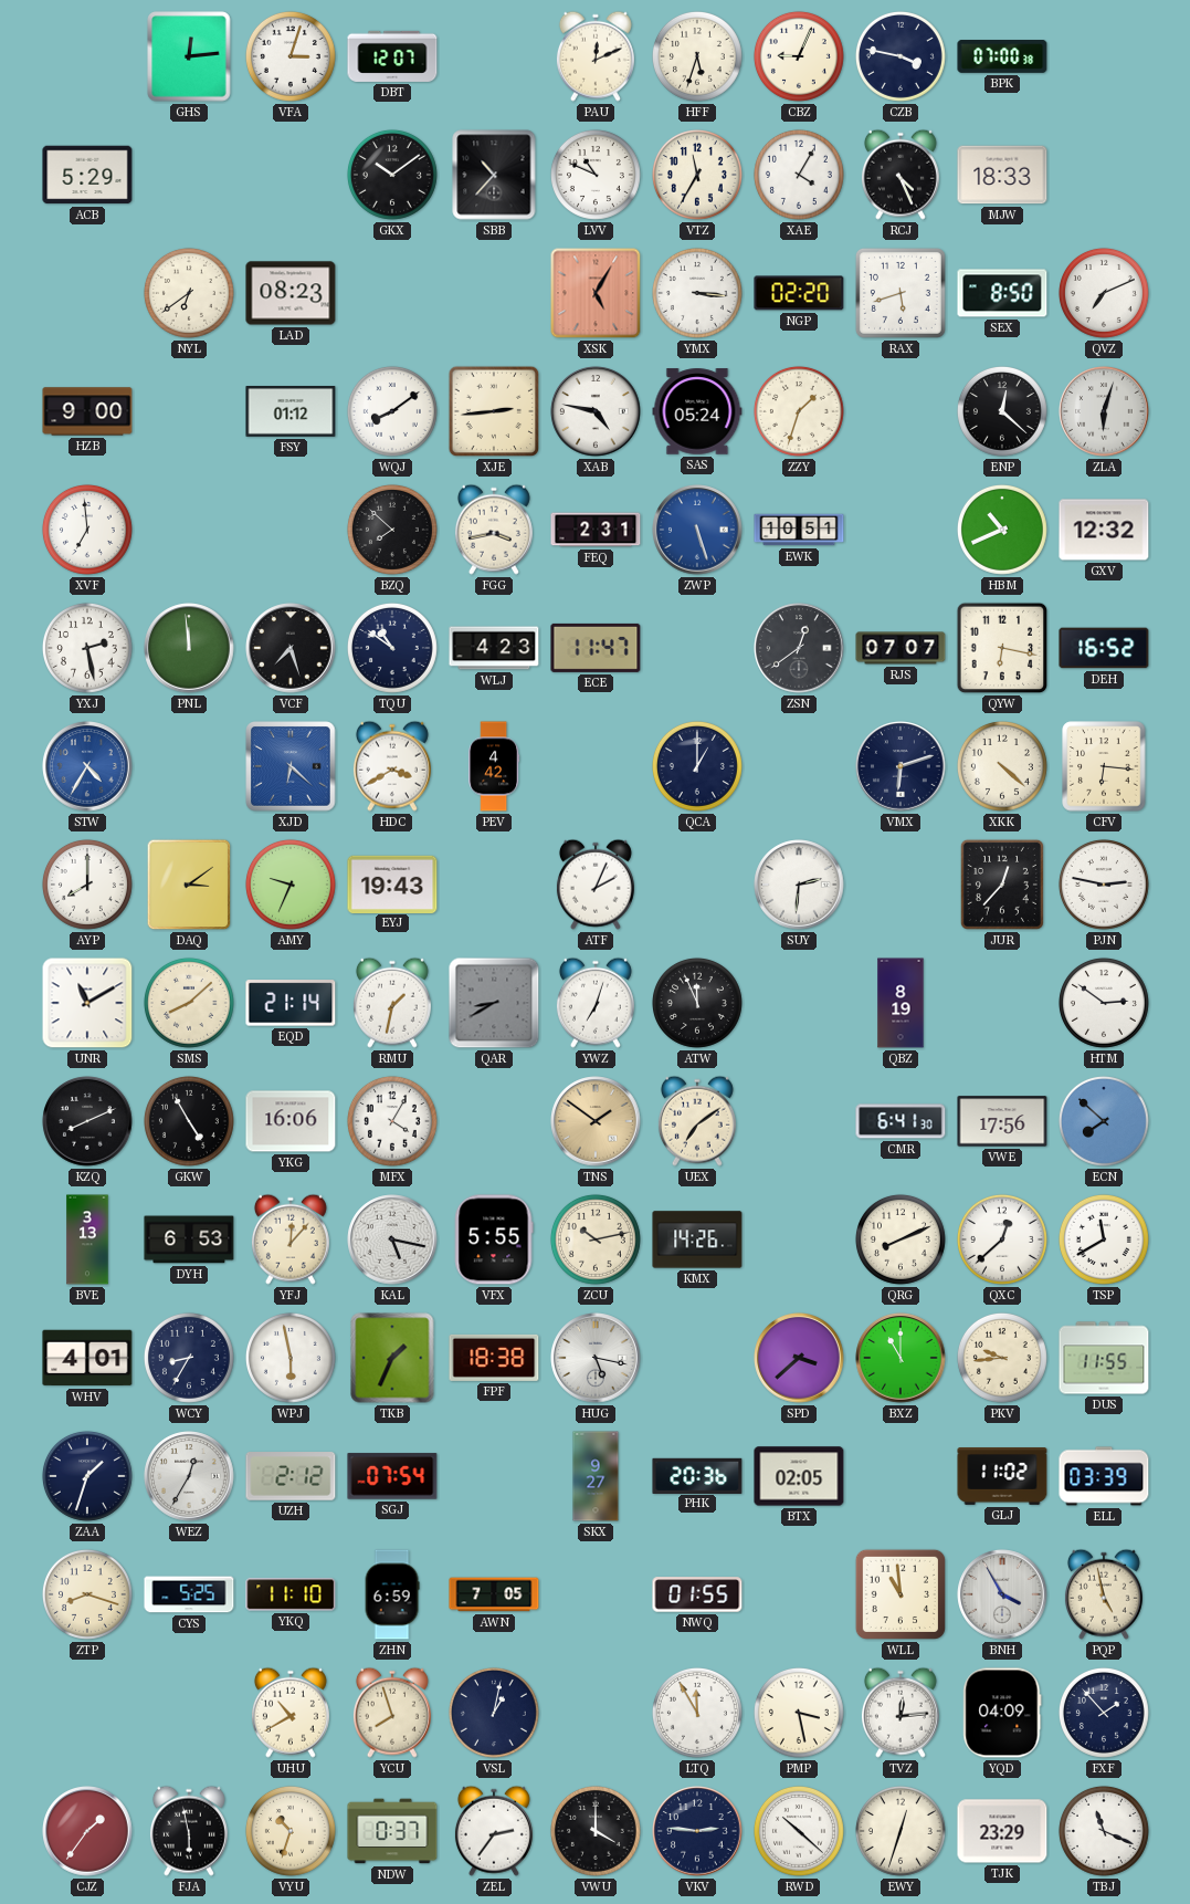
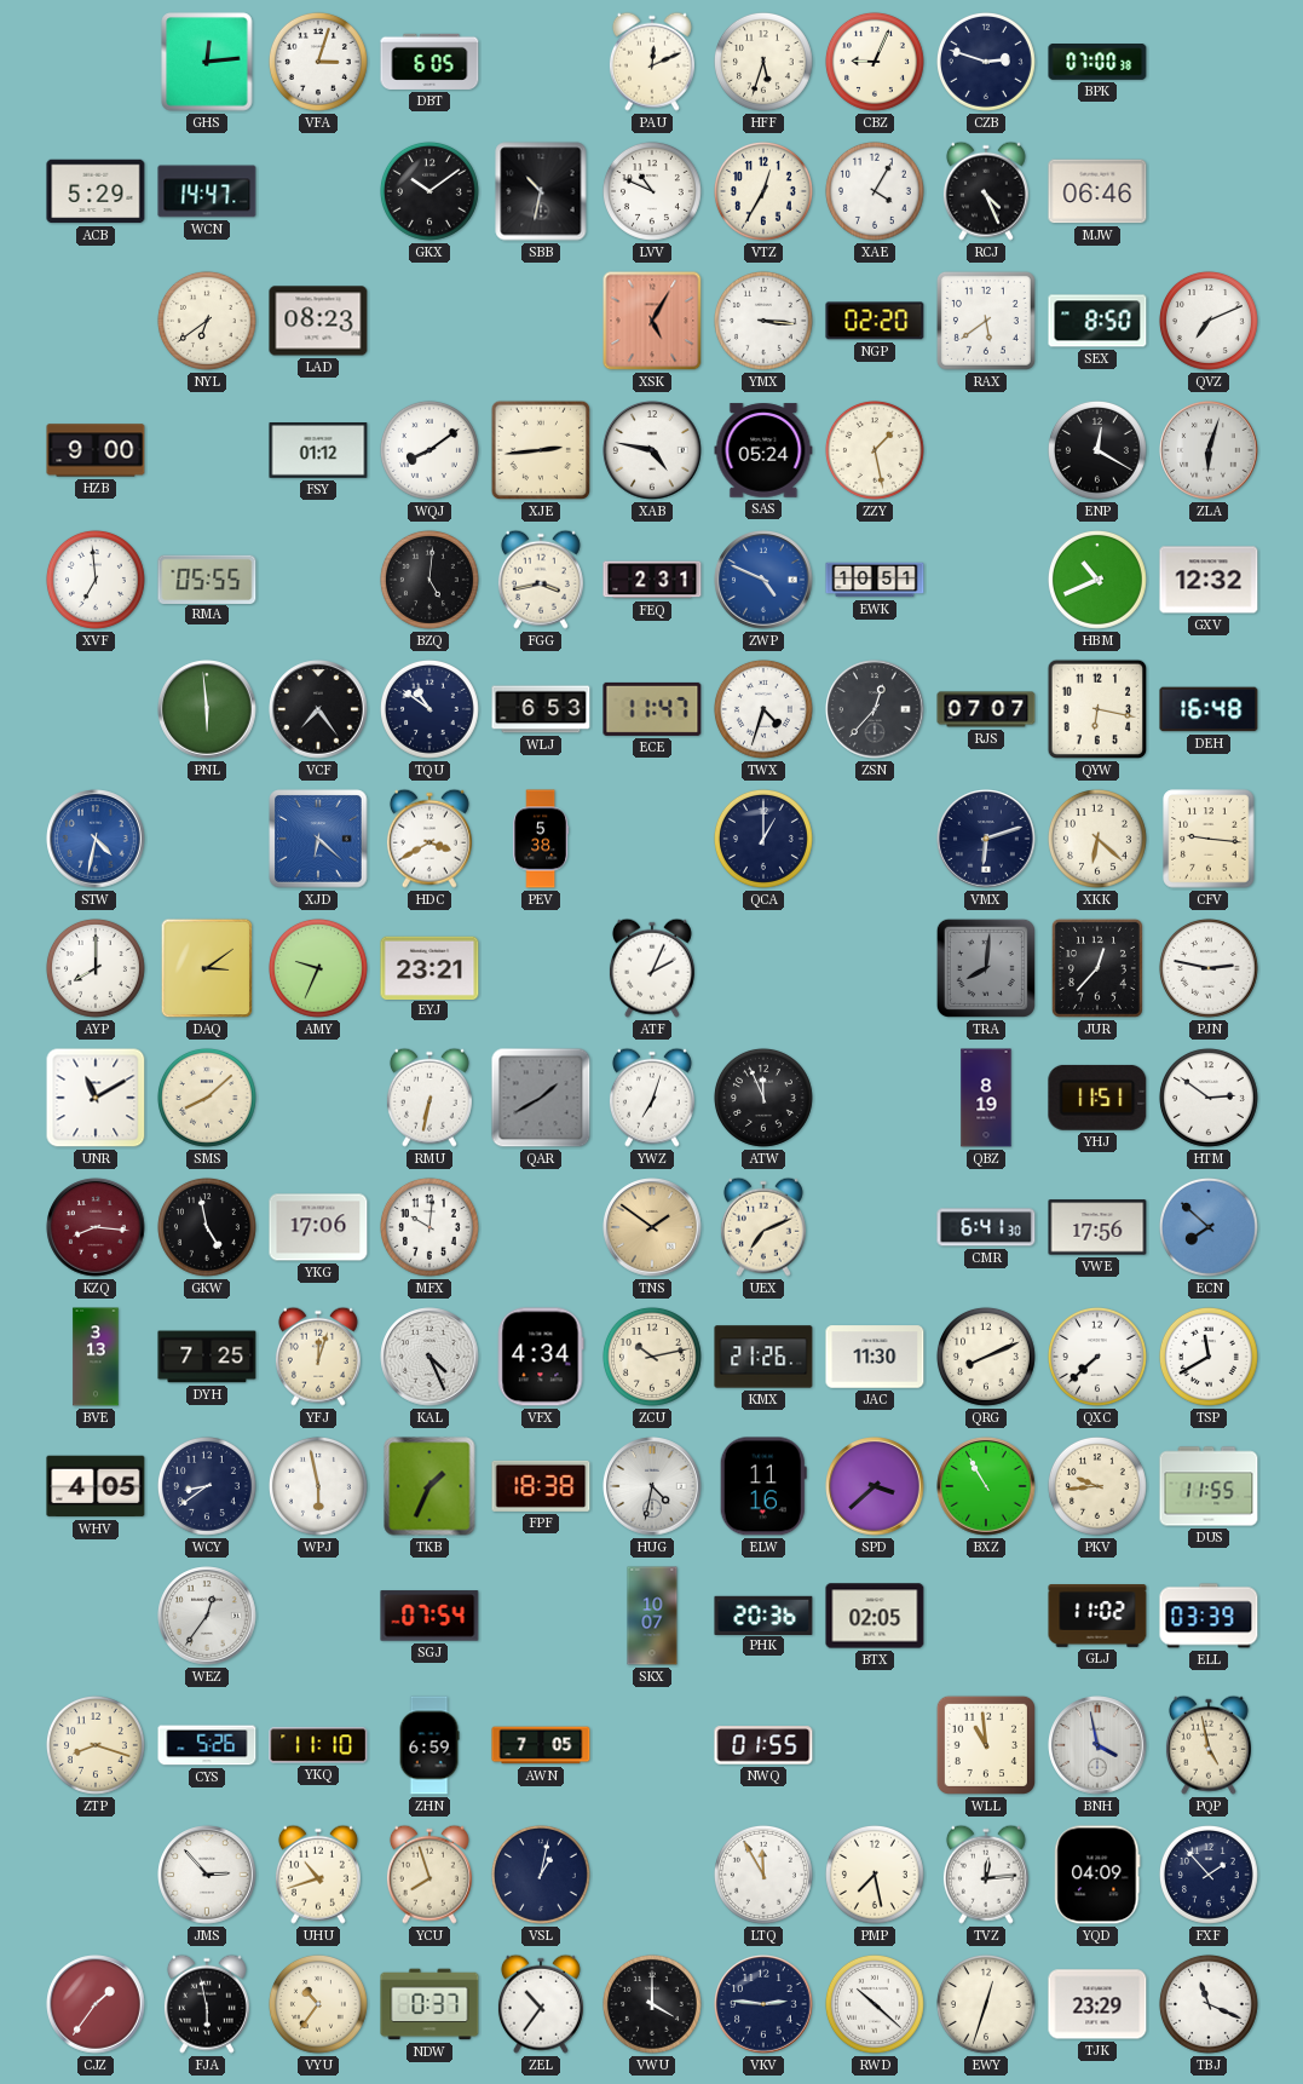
DBT: 12:07 -> 6:05
CZB: 3:47 -> 2:48
WCN: none -> 14:47
SBB: 10:37 -> 10:32
VTZ: 11:35 -> 12:35
MJW: 18:33 -> 06:46
RAX: 5:42 -> 5:39
ZZY: 1:33 -> 1:28
ENP: 12:22 -> 12:20
RMA: none -> 05:55
BZQ: 7:52 -> 5:01
ZWP: 5:27 -> 4:49
YXJ: 2:28 -> none
PNL: 11:59 -> 5:59
VCF: 7:27 -> 7:24
WLJ: 4:23 -> 6:53
TWX: none -> 4:33
ZSN: 12:39 -> 12:37
DEH: 16:52 -> 16:48
STW: 4:35 -> 4:32
PEV: 4:42 -> 5:38
XKK: 4:22 -> 6:22
CFV: 6:16 -> 9:16
EYJ: 19:43 -> 23:21
SUY: 2:31 -> none
TRA: none -> 8:01
EQD: 21:14 -> none
RMU: 1:32 -> 6:32
QAR: 8:40 -> 1:40
YHJ: none -> 11:51
KZQ: 8:11 -> 8:16
KZQ dial: black -> burgundy
GKW: 4:55 -> 4:58
YKG: 16:06 -> 17:06
MFX: 4:05 -> 10:01
UEX: 7:09 -> 7:11
DYH: 6:53 -> 7:25
YFJ: 12:07 -> 12:03
KAL: 5:17 -> 4:26
VFX: 5:55 -> 4:34
KMX: 14:26 -> 21:26
JAC: none -> 11:30
QXC: 12:38 -> 7:38
WHV: 4:01 -> 4:05
WCY: 8:35 -> 8:39
HUG: 5:17 -> 4:32
ELW: none -> 11:16
BXZ: 11:00 -> 10:55
ZAA: 1:33 -> none
WEZ: 12:35 -> 12:36
UZH: 2:12 -> none
SKX: 9:27 -> 10:07
CYS: 5:25 -> 5:26
BNH: 3:55 -> 3:58
JMS: none -> 2:53
UHU: 10:40 -> 10:42
PMP: 3:28 -> 7:28
VYU: 10:33 -> 10:36
ZEL: 2:36 -> 10:36
